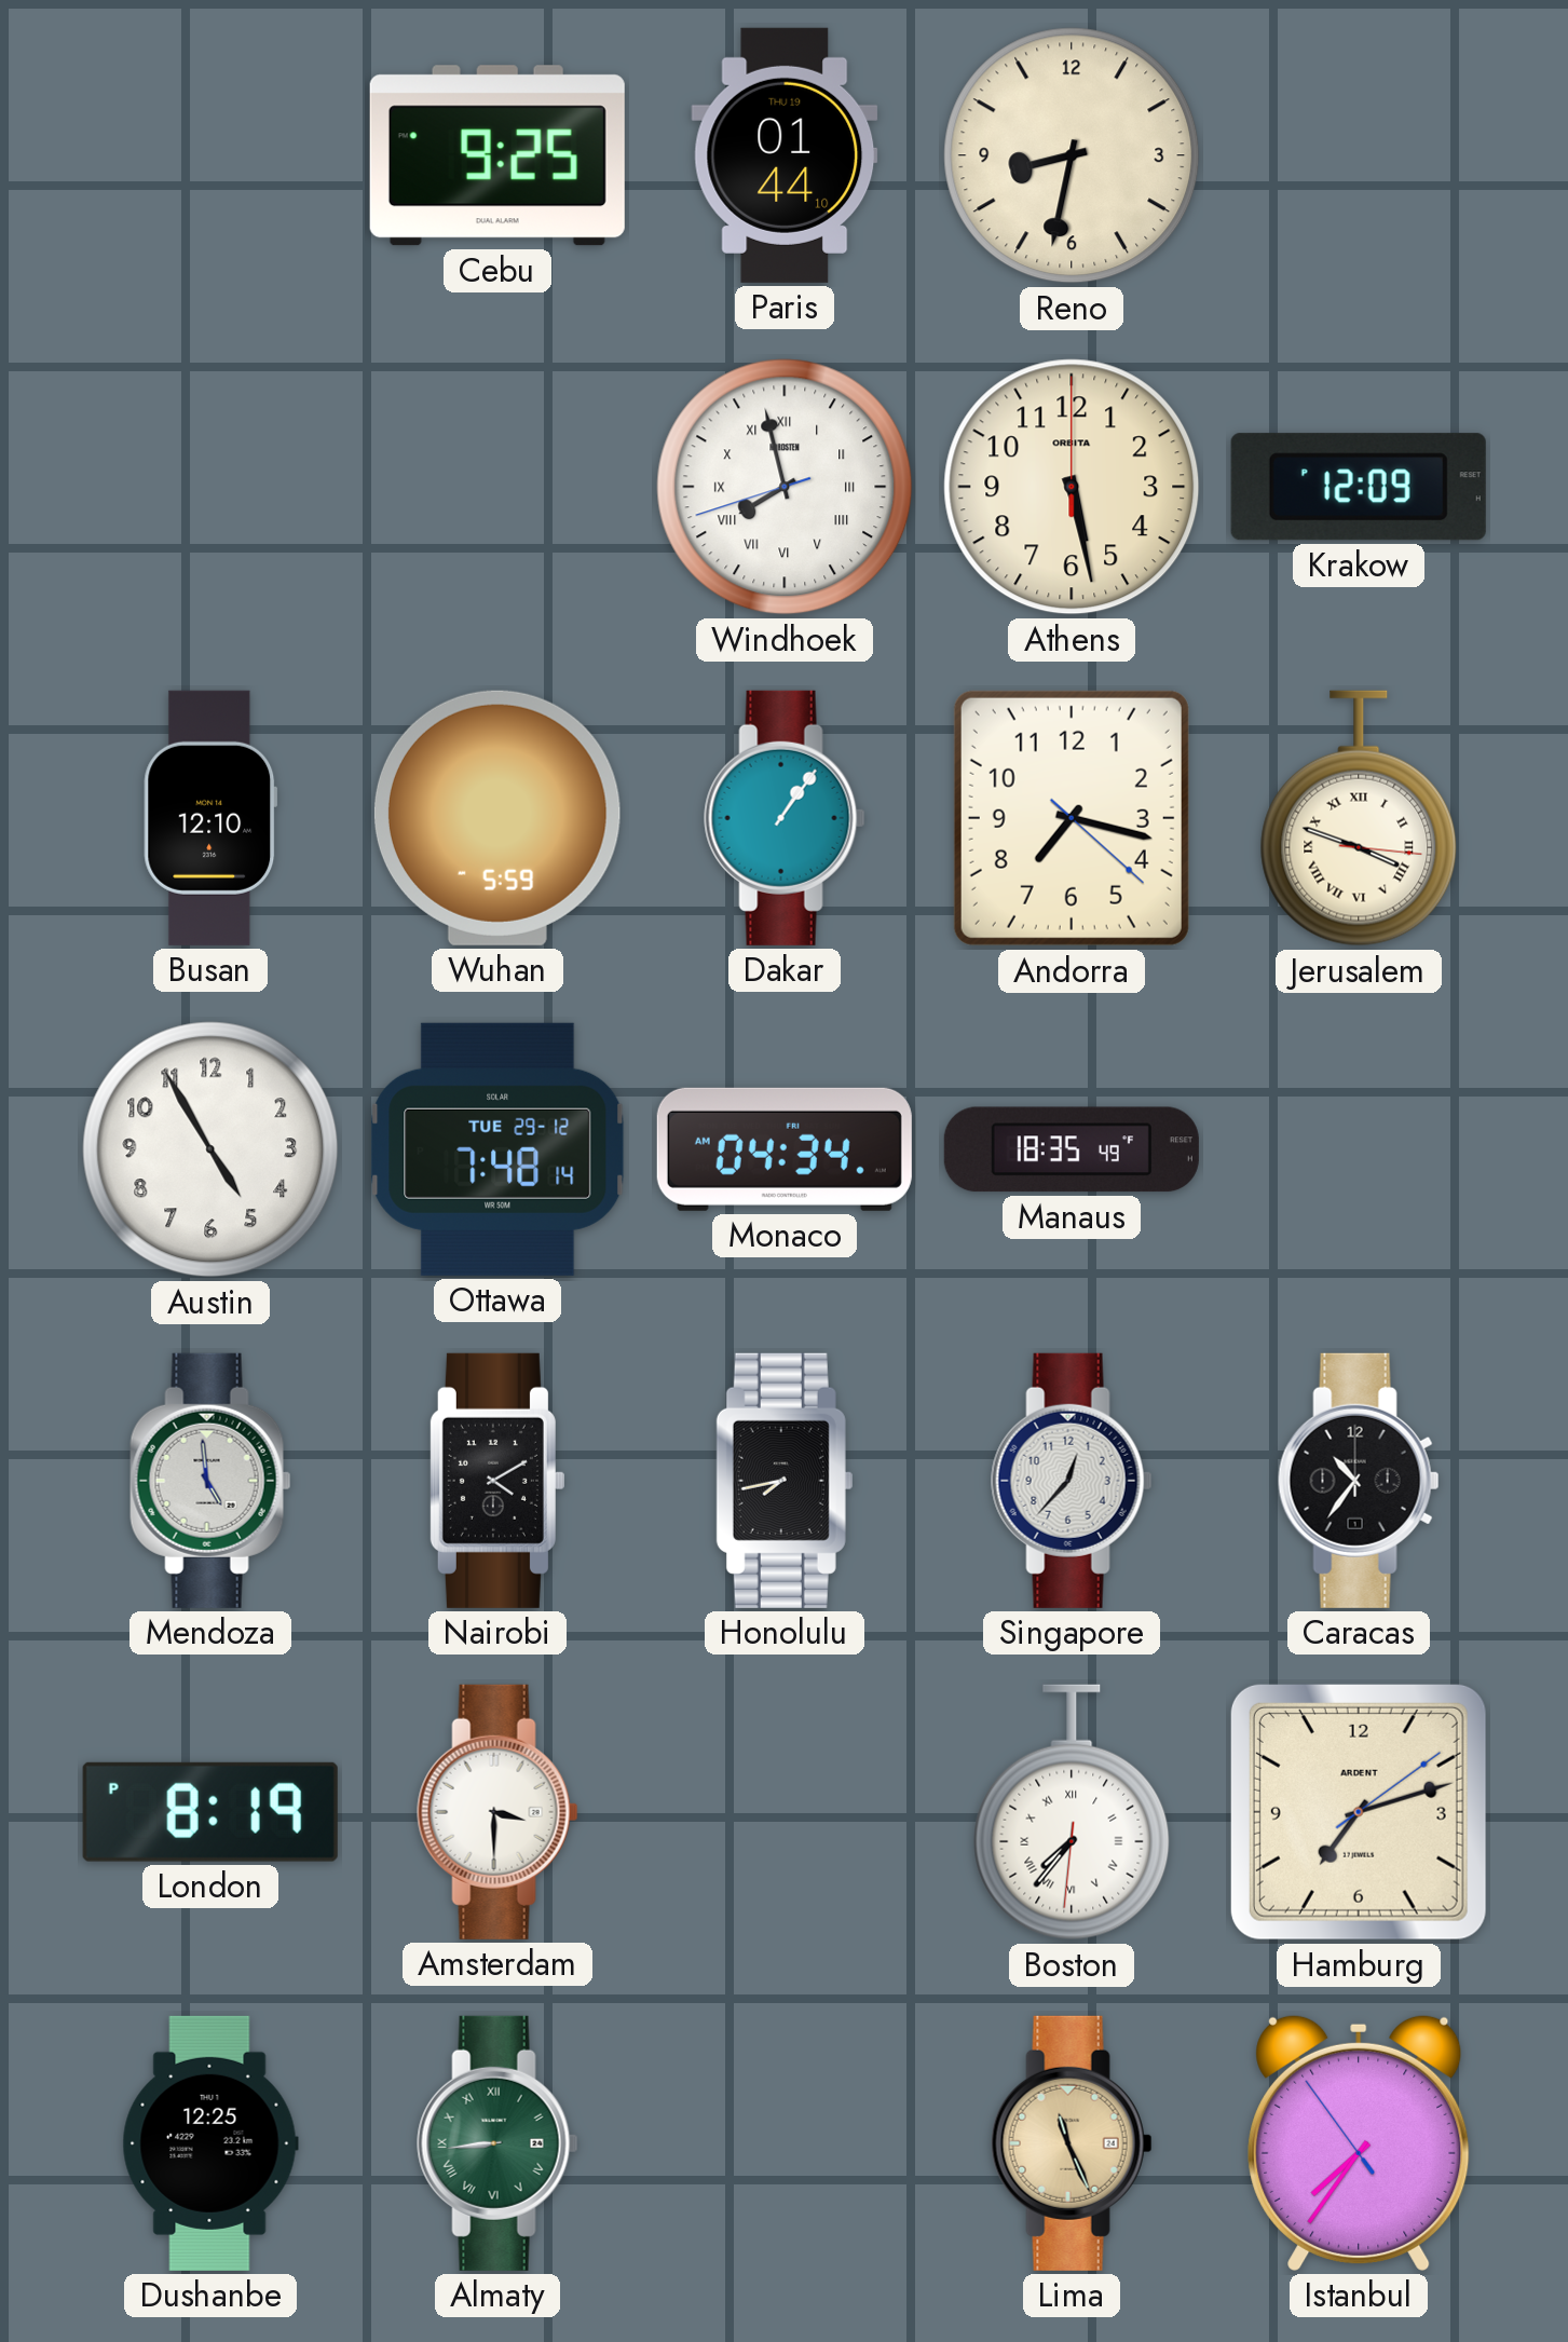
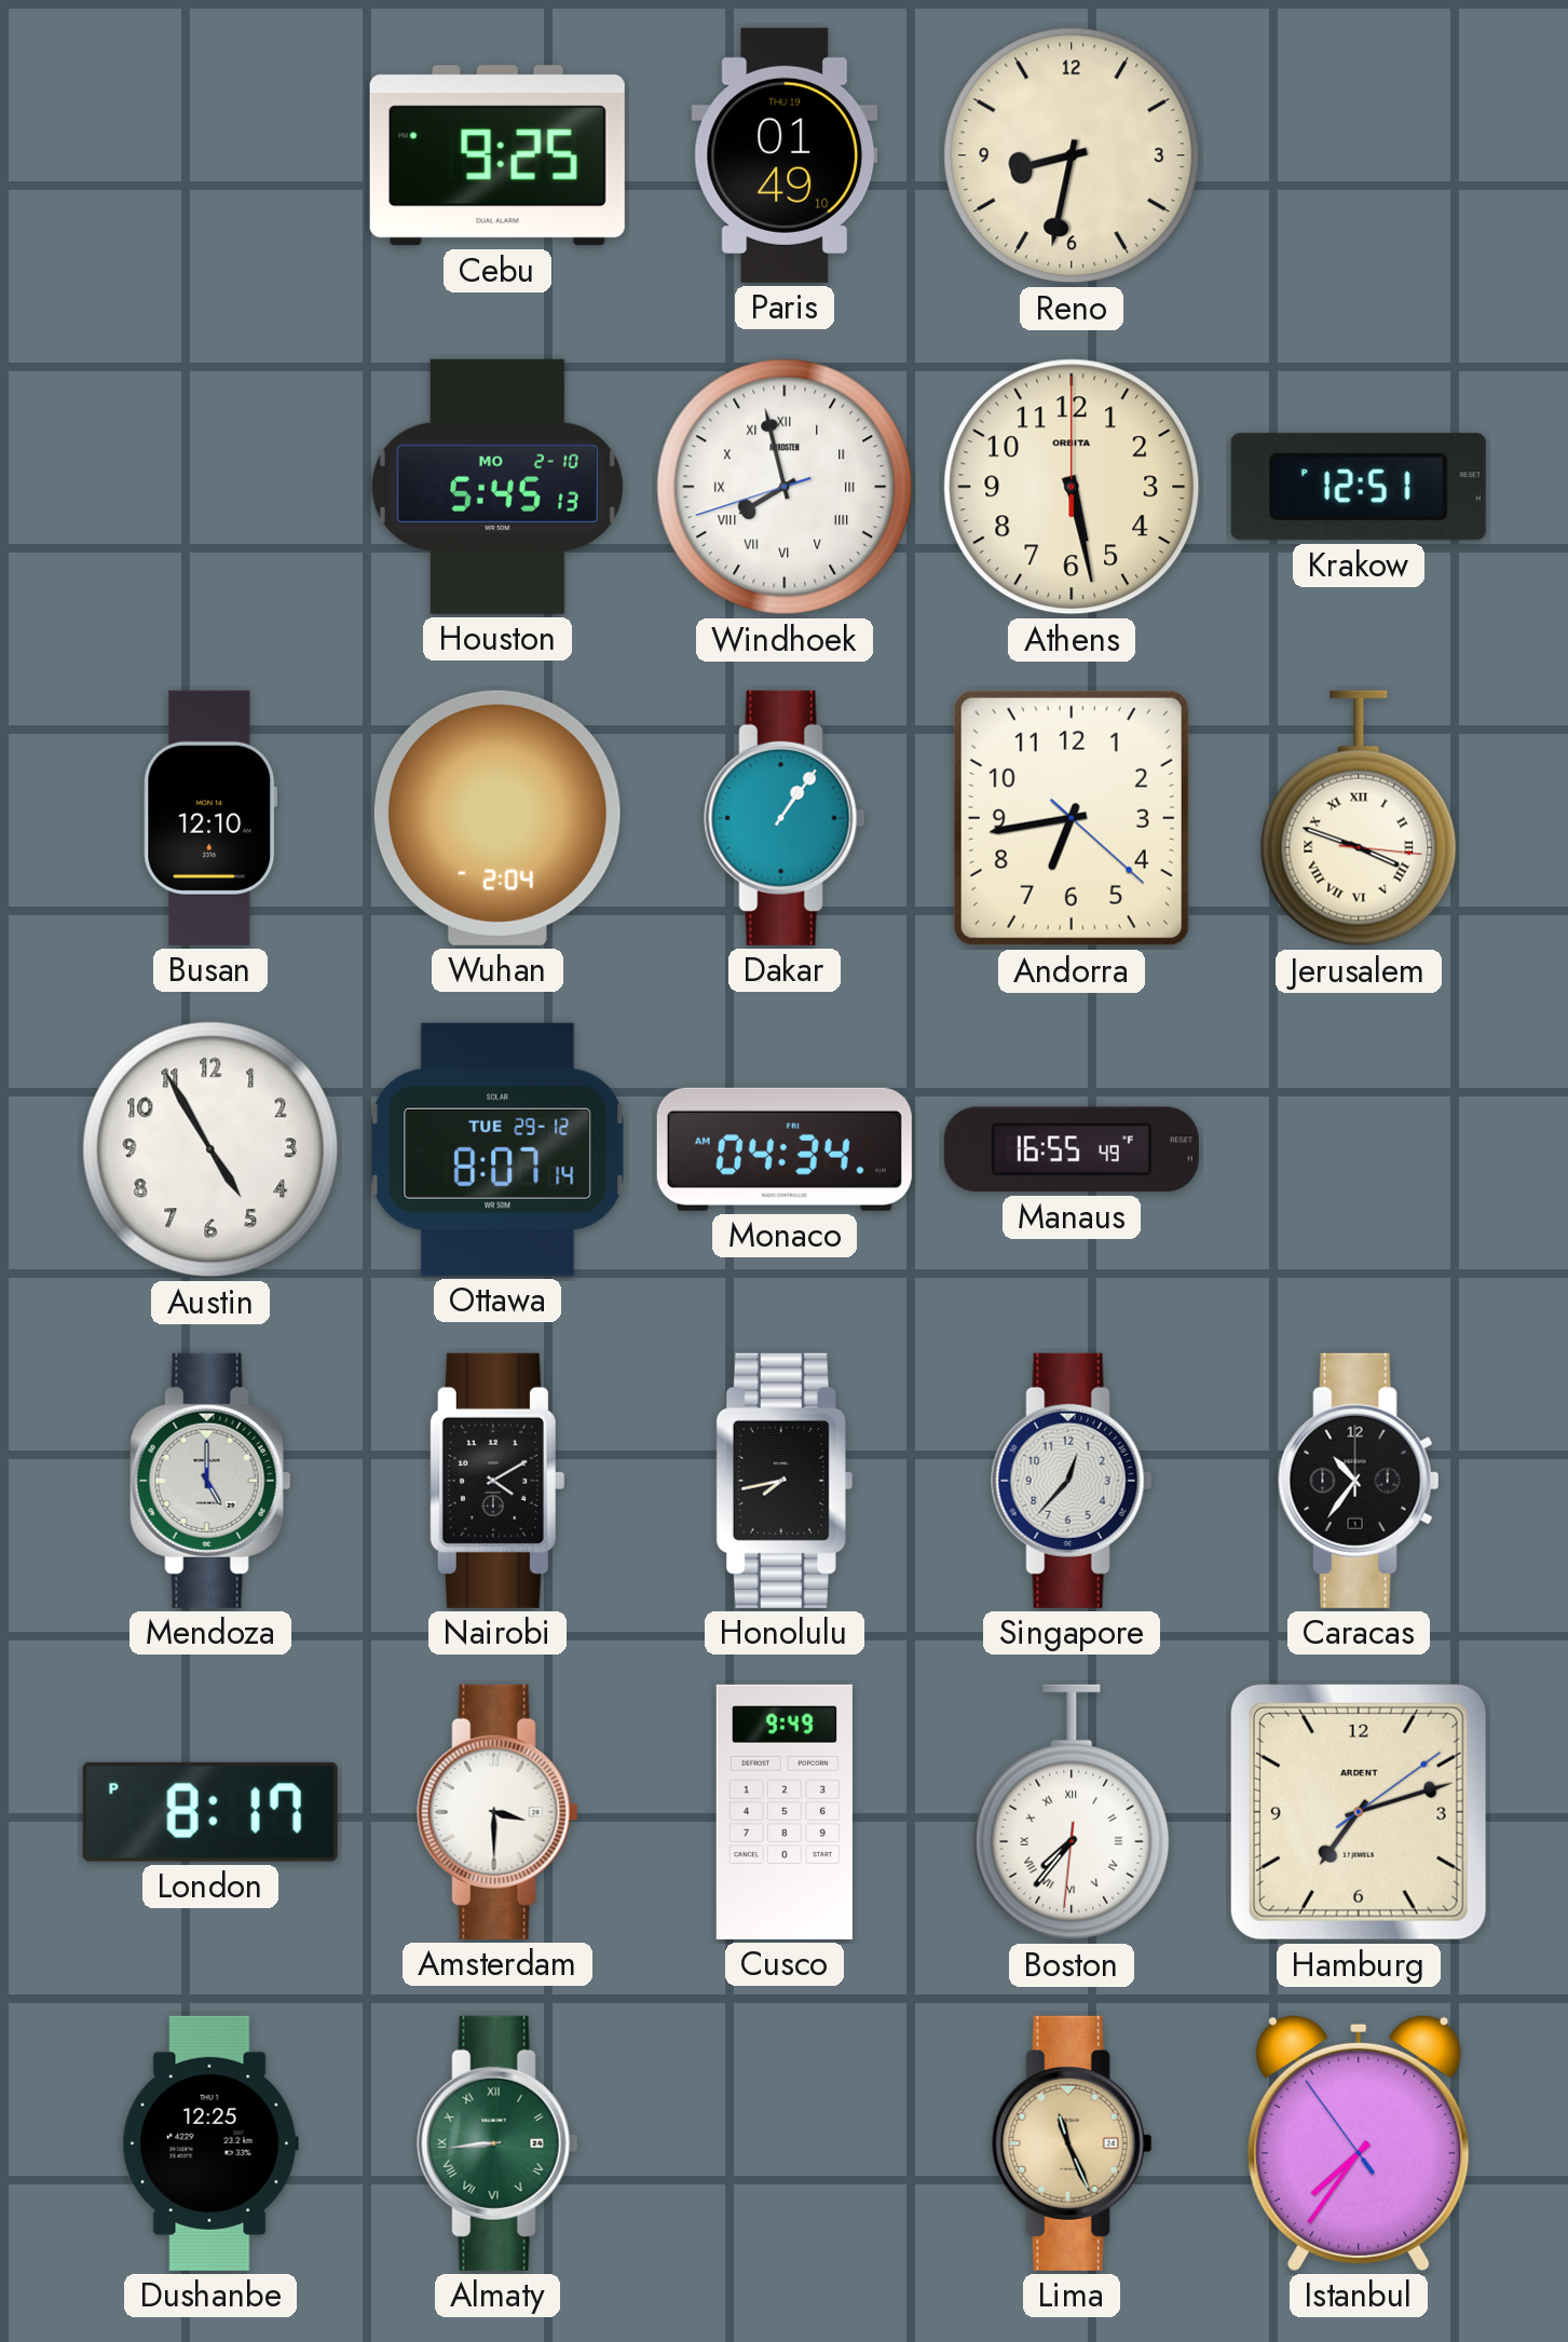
Paris: 01:44 -> 01:49
Houston: none -> 5:45
Krakow: 12:09 -> 12:51
Wuhan: 5:59 -> 2:04
Andorra: 7:17 -> 6:43
Ottawa: 7:48 -> 8:07
Manaus: 18:35 -> 16:55
Mendoza: 4:59 -> 5:00
London: 8:19 -> 8:17
Cusco: none -> 9:49
